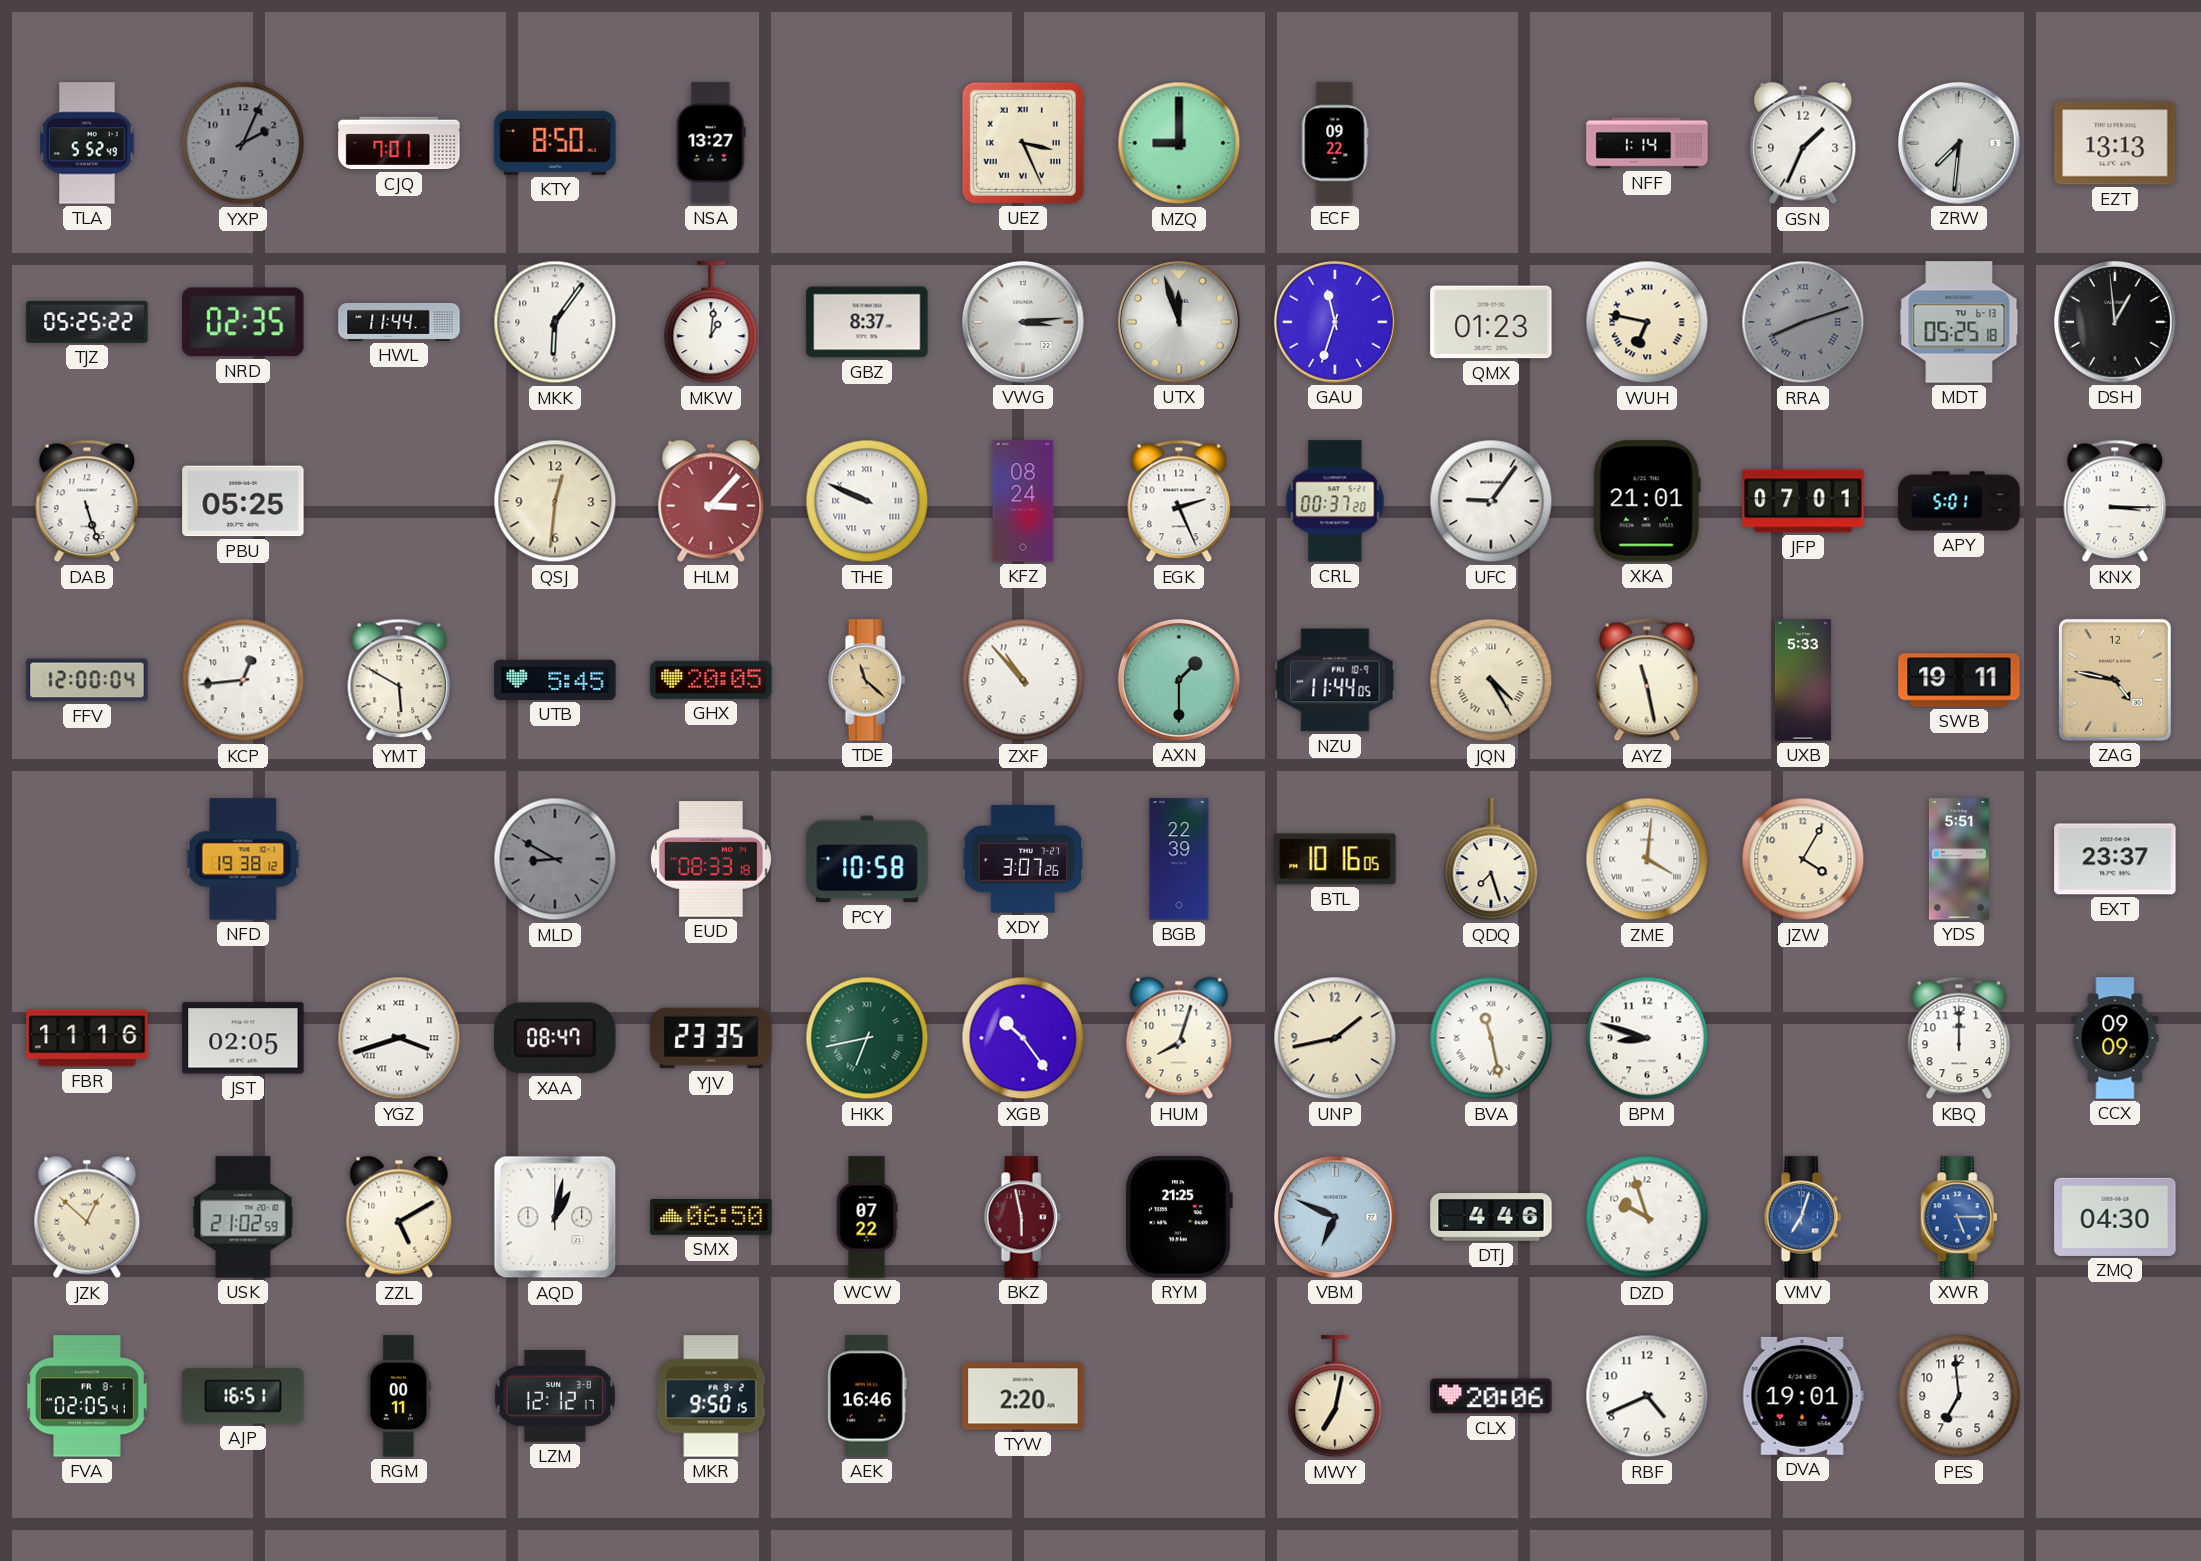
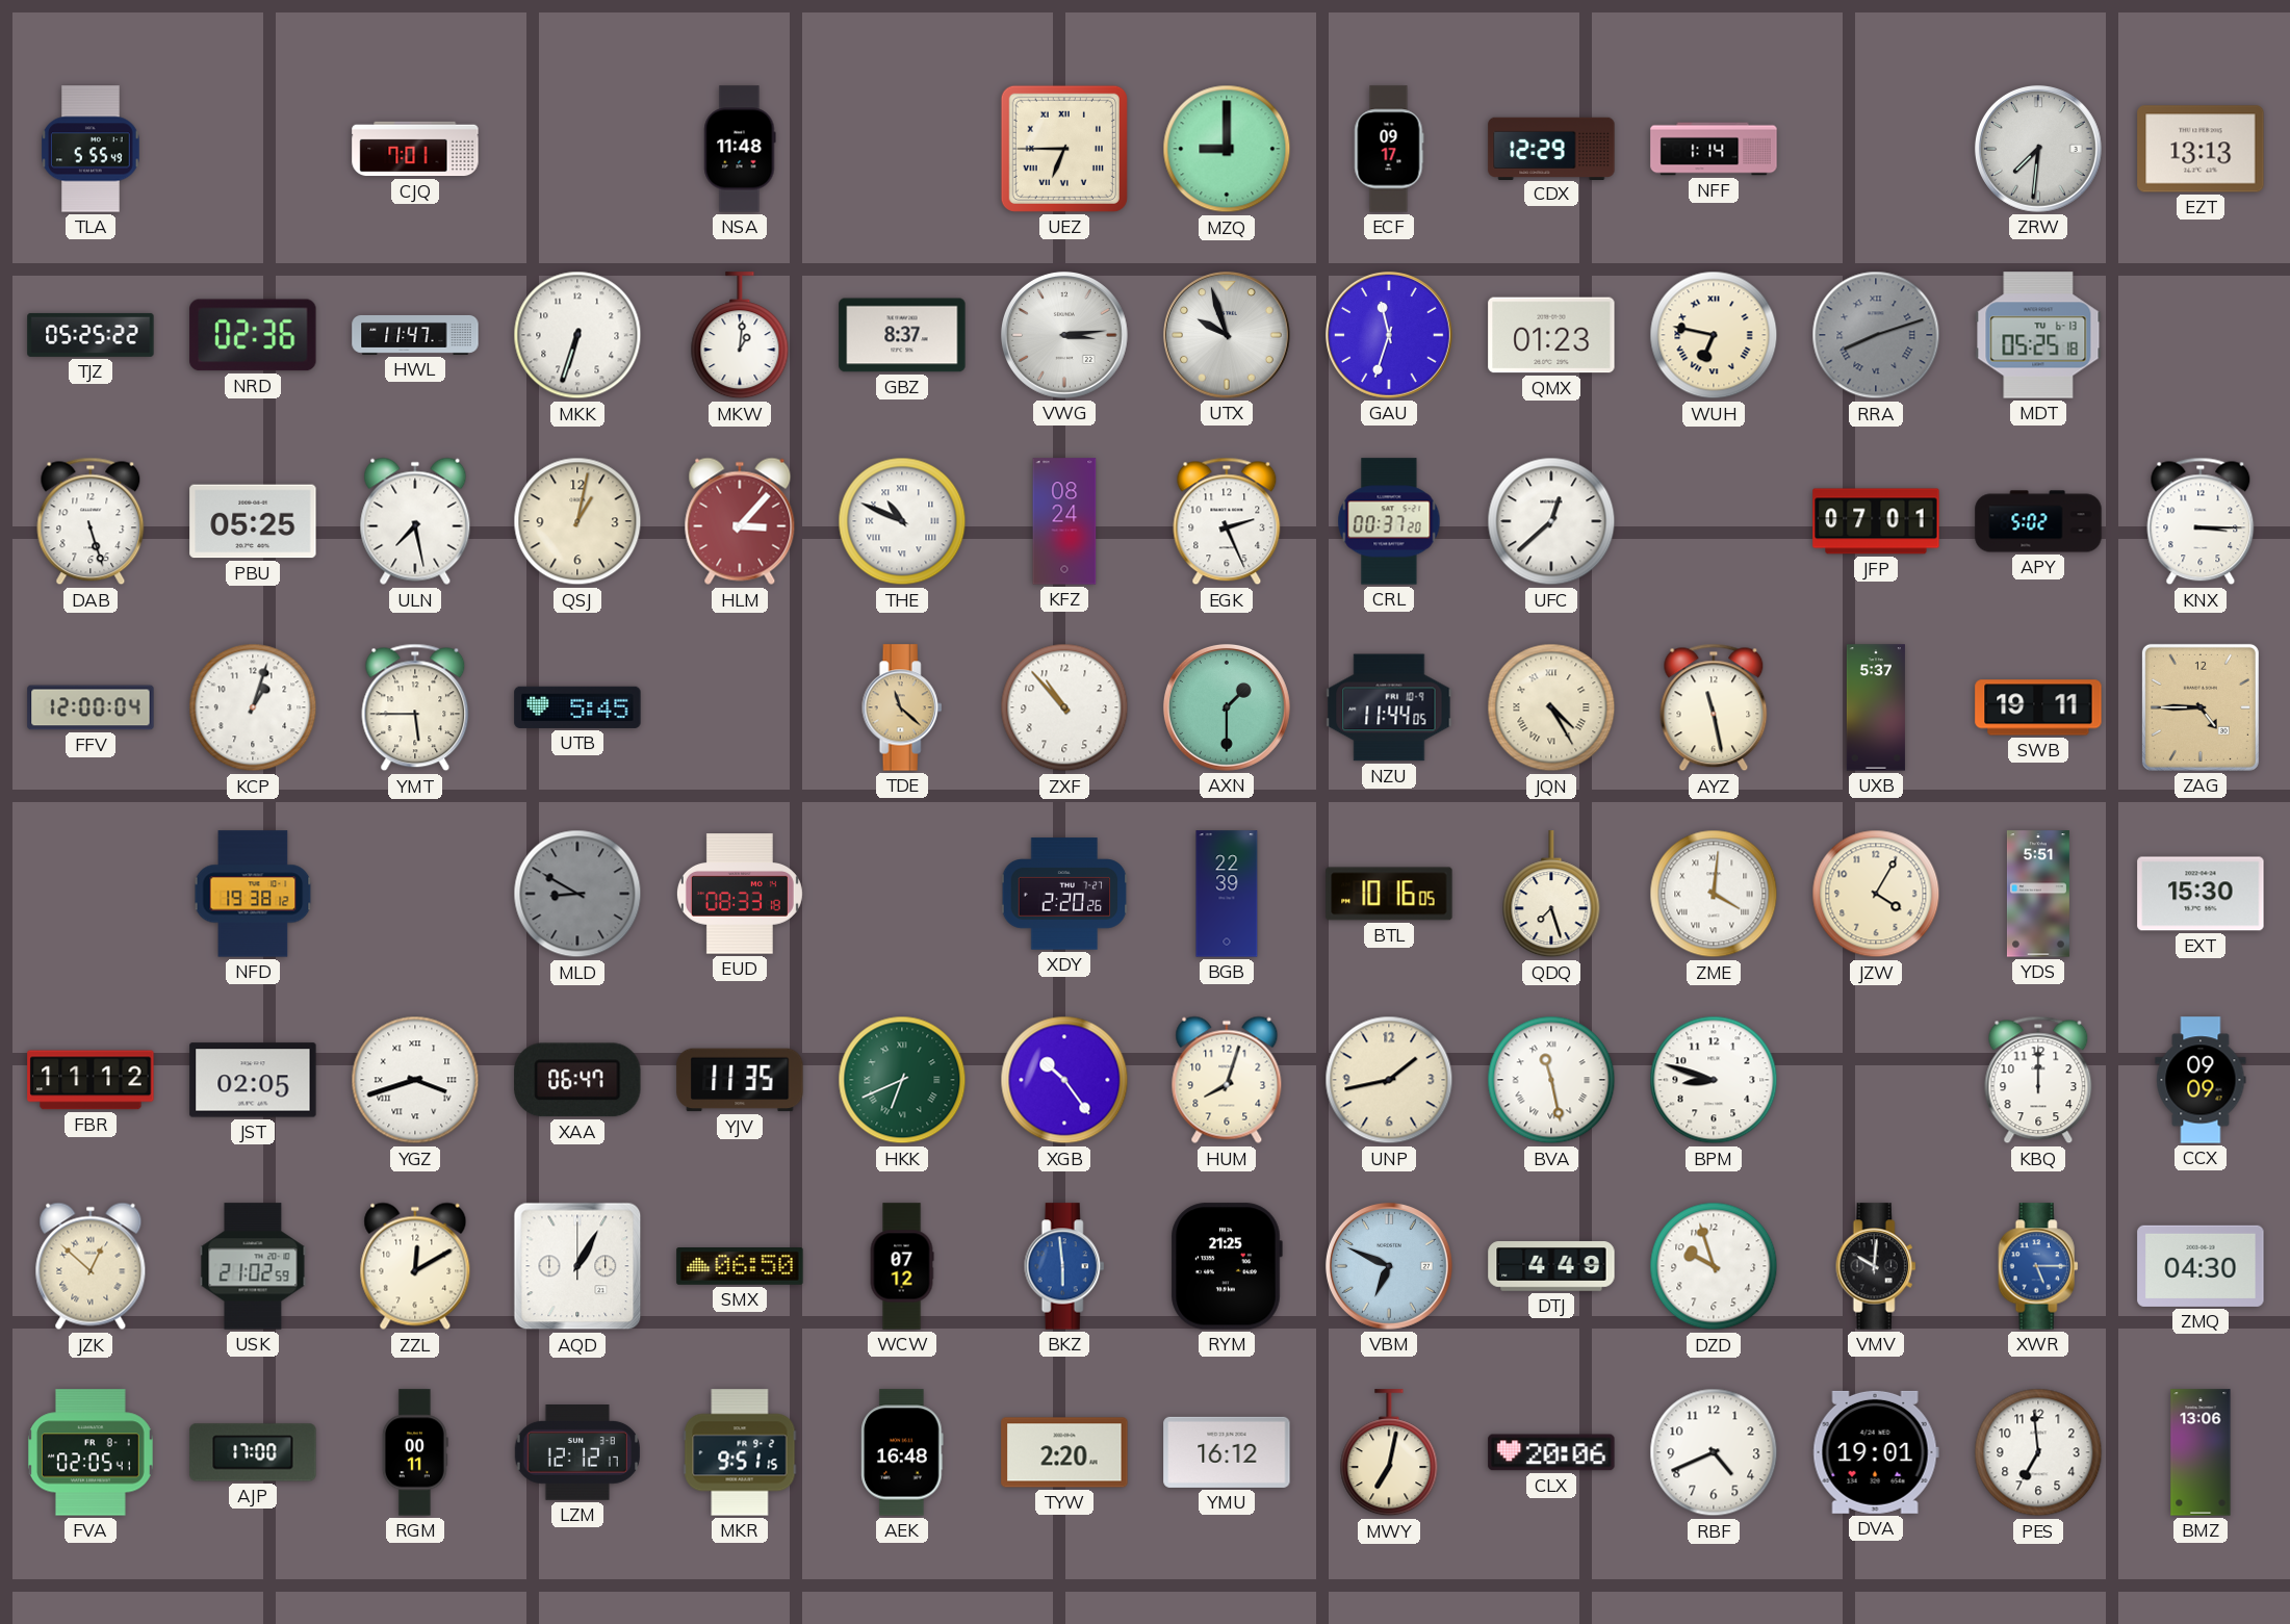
TLA: 5:52 -> 5:55
YXP: 2:04 -> none
KTY: 8:50 -> none
NSA: 13:27 -> 11:48
UEZ: 3:26 -> 6:45
ECF: 09:22 -> 09:17
CDX: none -> 12:29
GSN: 1:34 -> none
NRD: 02:35 -> 02:36
HWL: 11:44 -> 11:47
MKK: 6:06 -> 6:33
UTX: 11:57 -> 9:57
DSH: 12:59 -> none
ULN: none -> 7:28
QSJ: 12:31 -> 1:02
THE: 9:49 -> 10:49
UFC: 9:06 -> 12:38
XKA: 21:01 -> none
APY: 5:01 -> 5:02
KCP: 12:44 -> 1:03
YMT: 5:50 -> 5:45
GHX: 20:05 -> none
UXB: 5:33 -> 5:37
ZAG: 4:47 -> 4:45
PCY: 10:58 -> none
XDY: 3:07 -> 2:20
EXT: 23:37 -> 15:30
FBR: 11:16 -> 11:12
XAA: 08:47 -> 06:47
YJV: 23:35 -> 11:35
HKK: 6:43 -> 6:41
ZZL: 5:10 -> 12:10
AQD: 1:02 -> 1:05
WCW: 07:22 -> 07:12
BKZ: 5:58 -> 5:59
BKZ dial: burgundy -> blue
DTJ: 4:46 -> 4:49
VMV: 7:03 -> 10:01
VMV dial: blue -> black
AJP: 16:51 -> 17:00
MKR: 9:50 -> 9:51
AEK: 16:46 -> 16:48
YMU: none -> 16:12
BMZ: none -> 13:06
